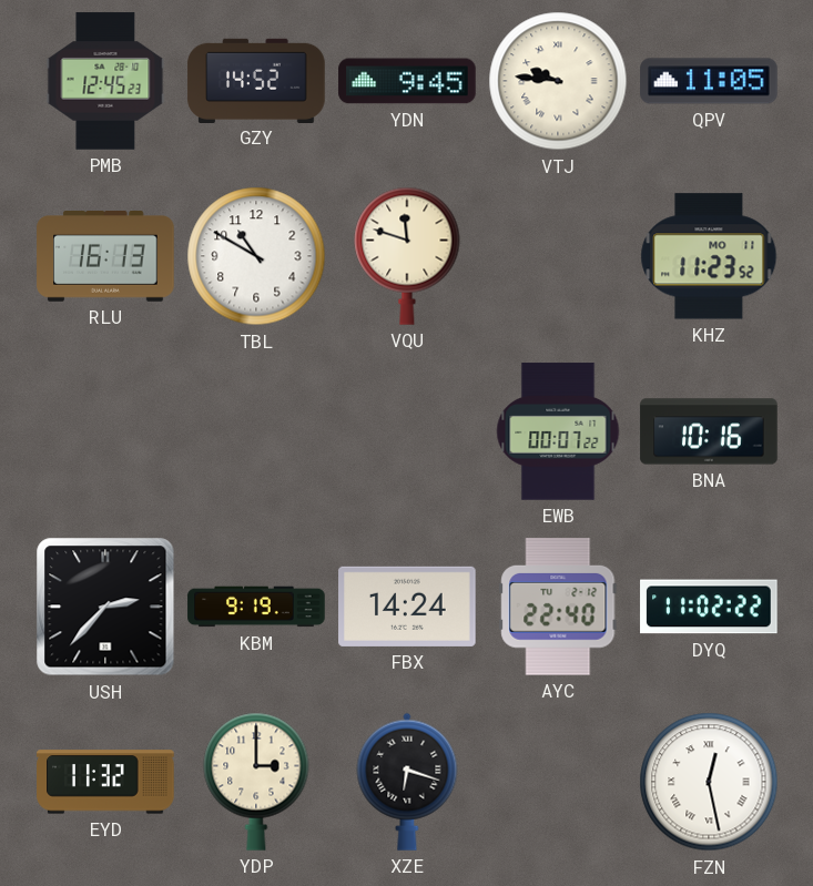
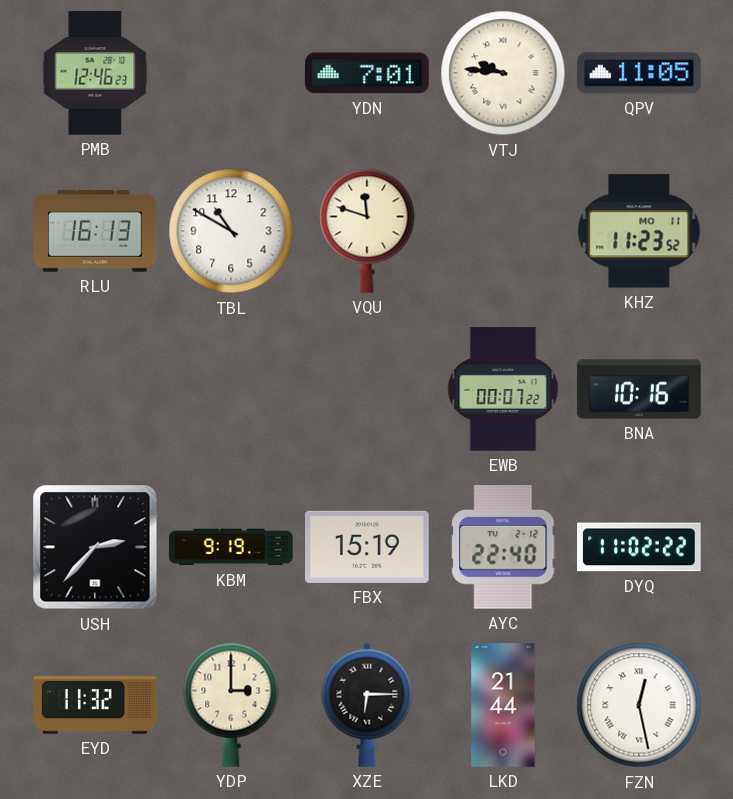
PMB: 12:45 -> 12:46
GZY: 14:52 -> none
YDN: 9:45 -> 7:01
FBX: 14:24 -> 15:19
XZE: 6:18 -> 6:15
LKD: none -> 21:44
